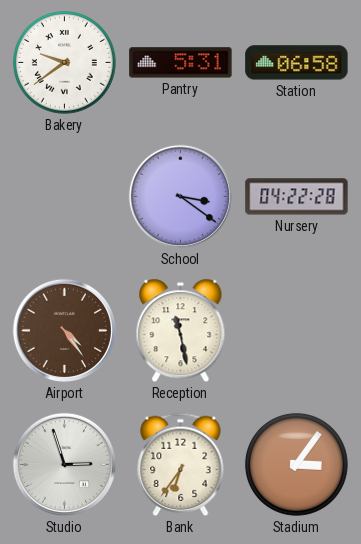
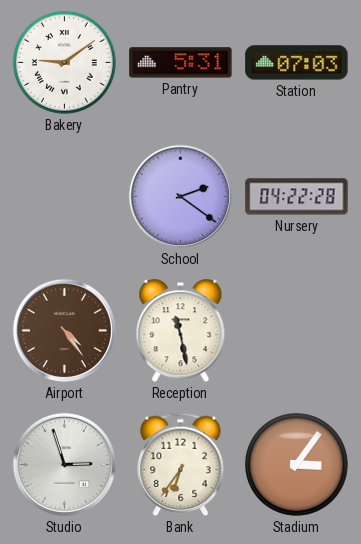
Bakery: 9:39 -> 9:09
Station: 06:58 -> 07:03
School: 3:21 -> 2:21
